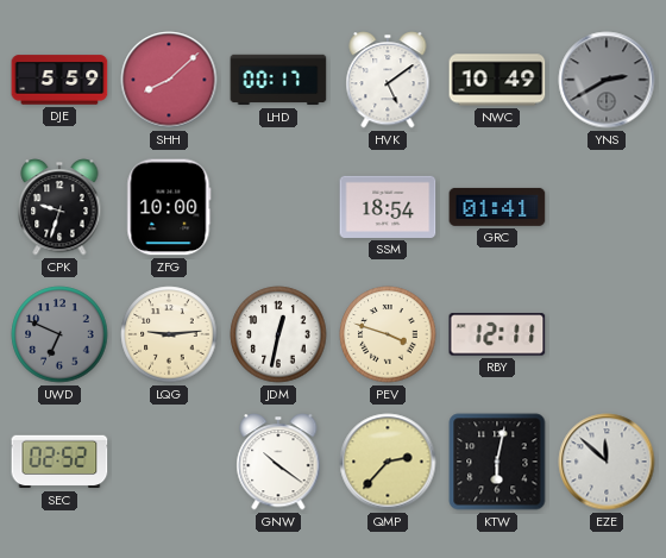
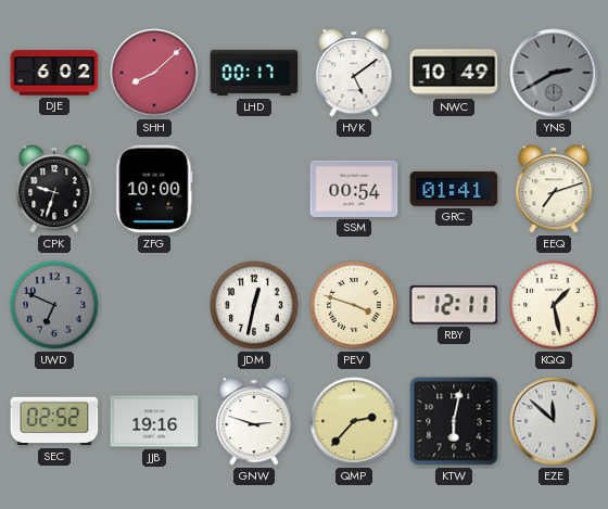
DJE: 5:59 -> 6:02
SSM: 18:54 -> 00:54
EEQ: none -> 7:12
LQG: 9:14 -> none
KQQ: none -> 1:28
JJB: none -> 19:16
GNW: 10:21 -> 2:48
